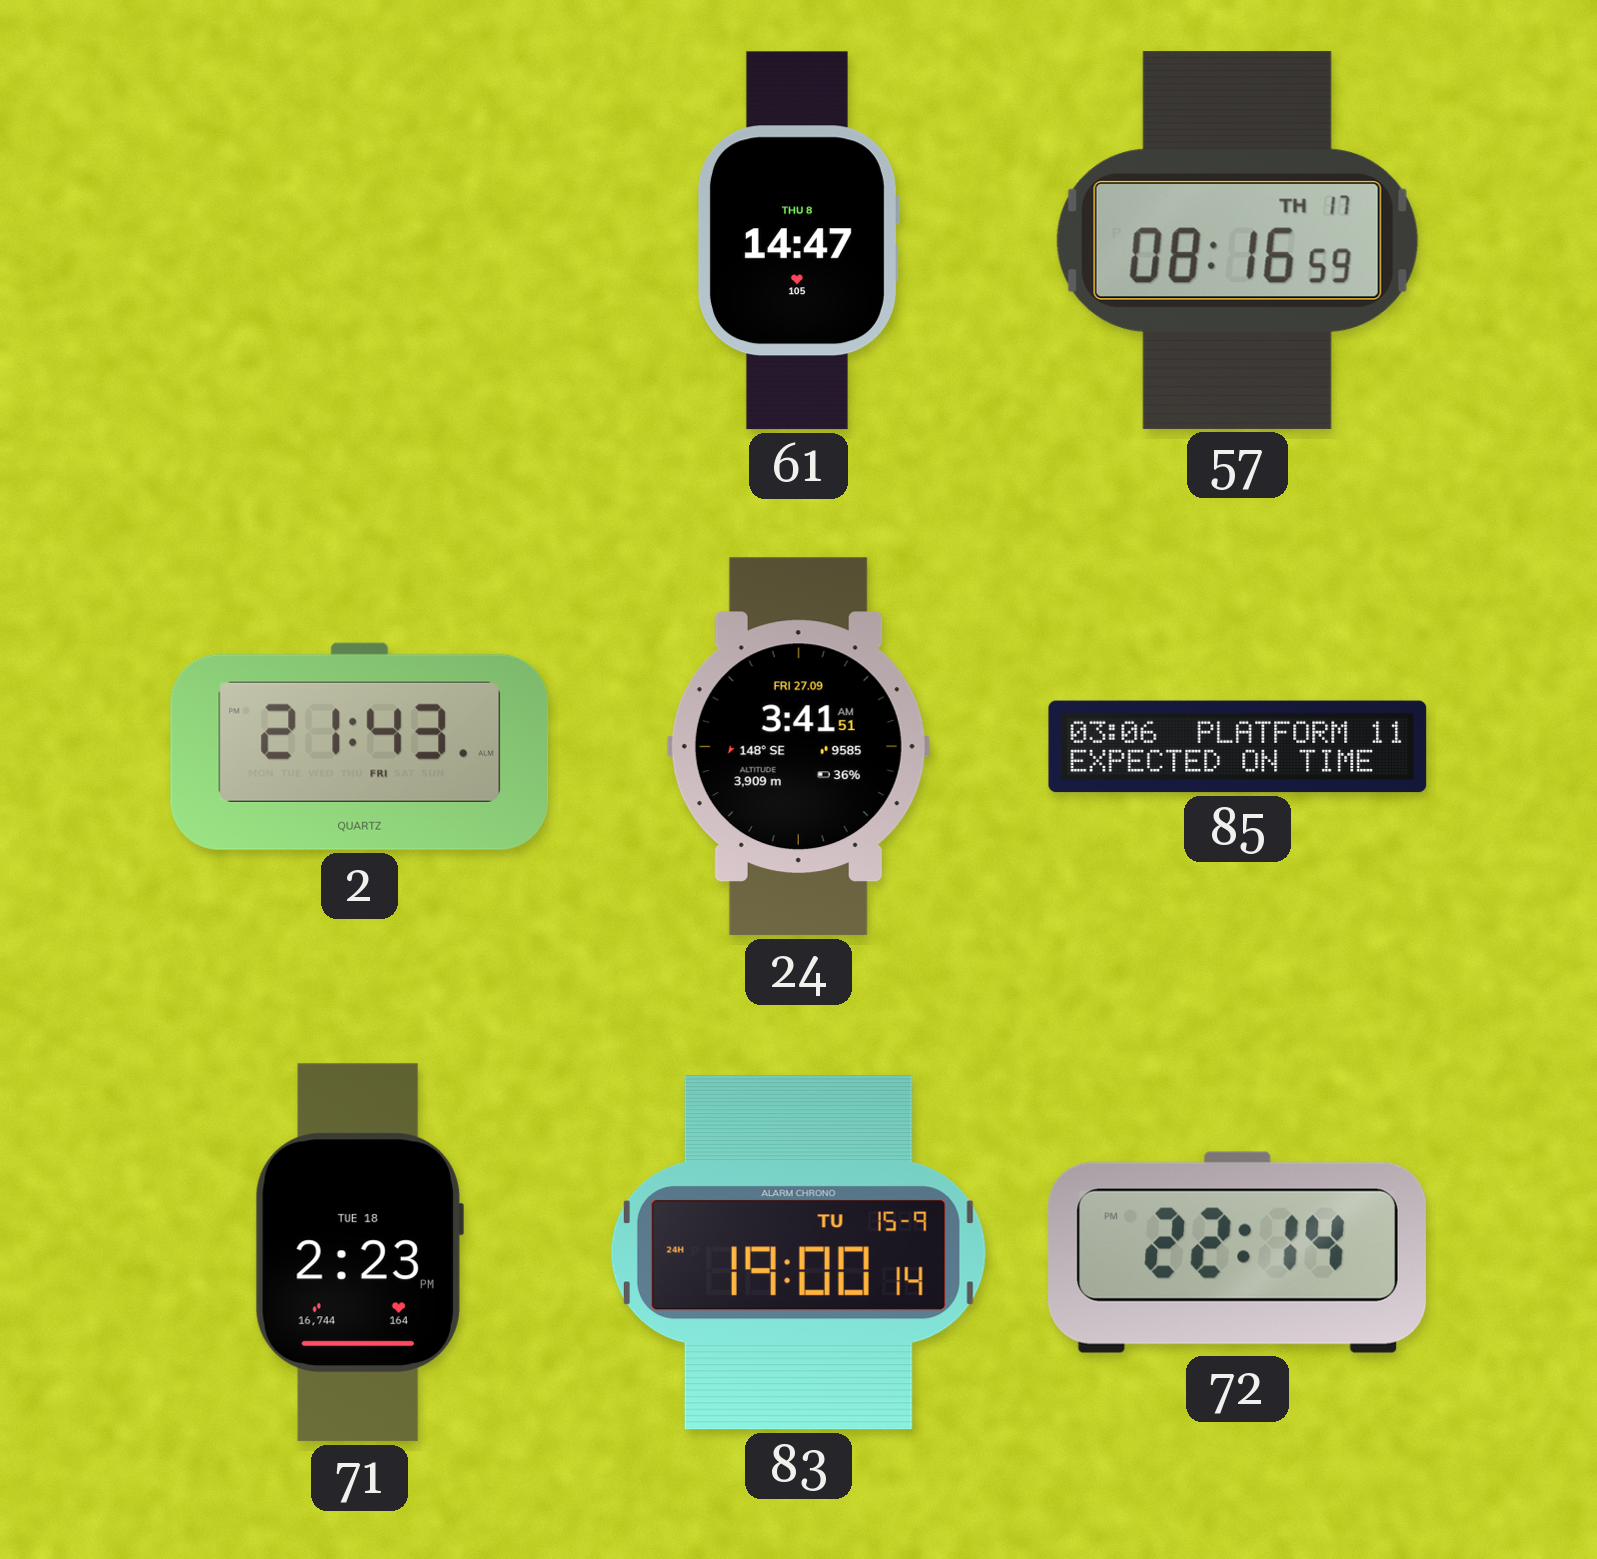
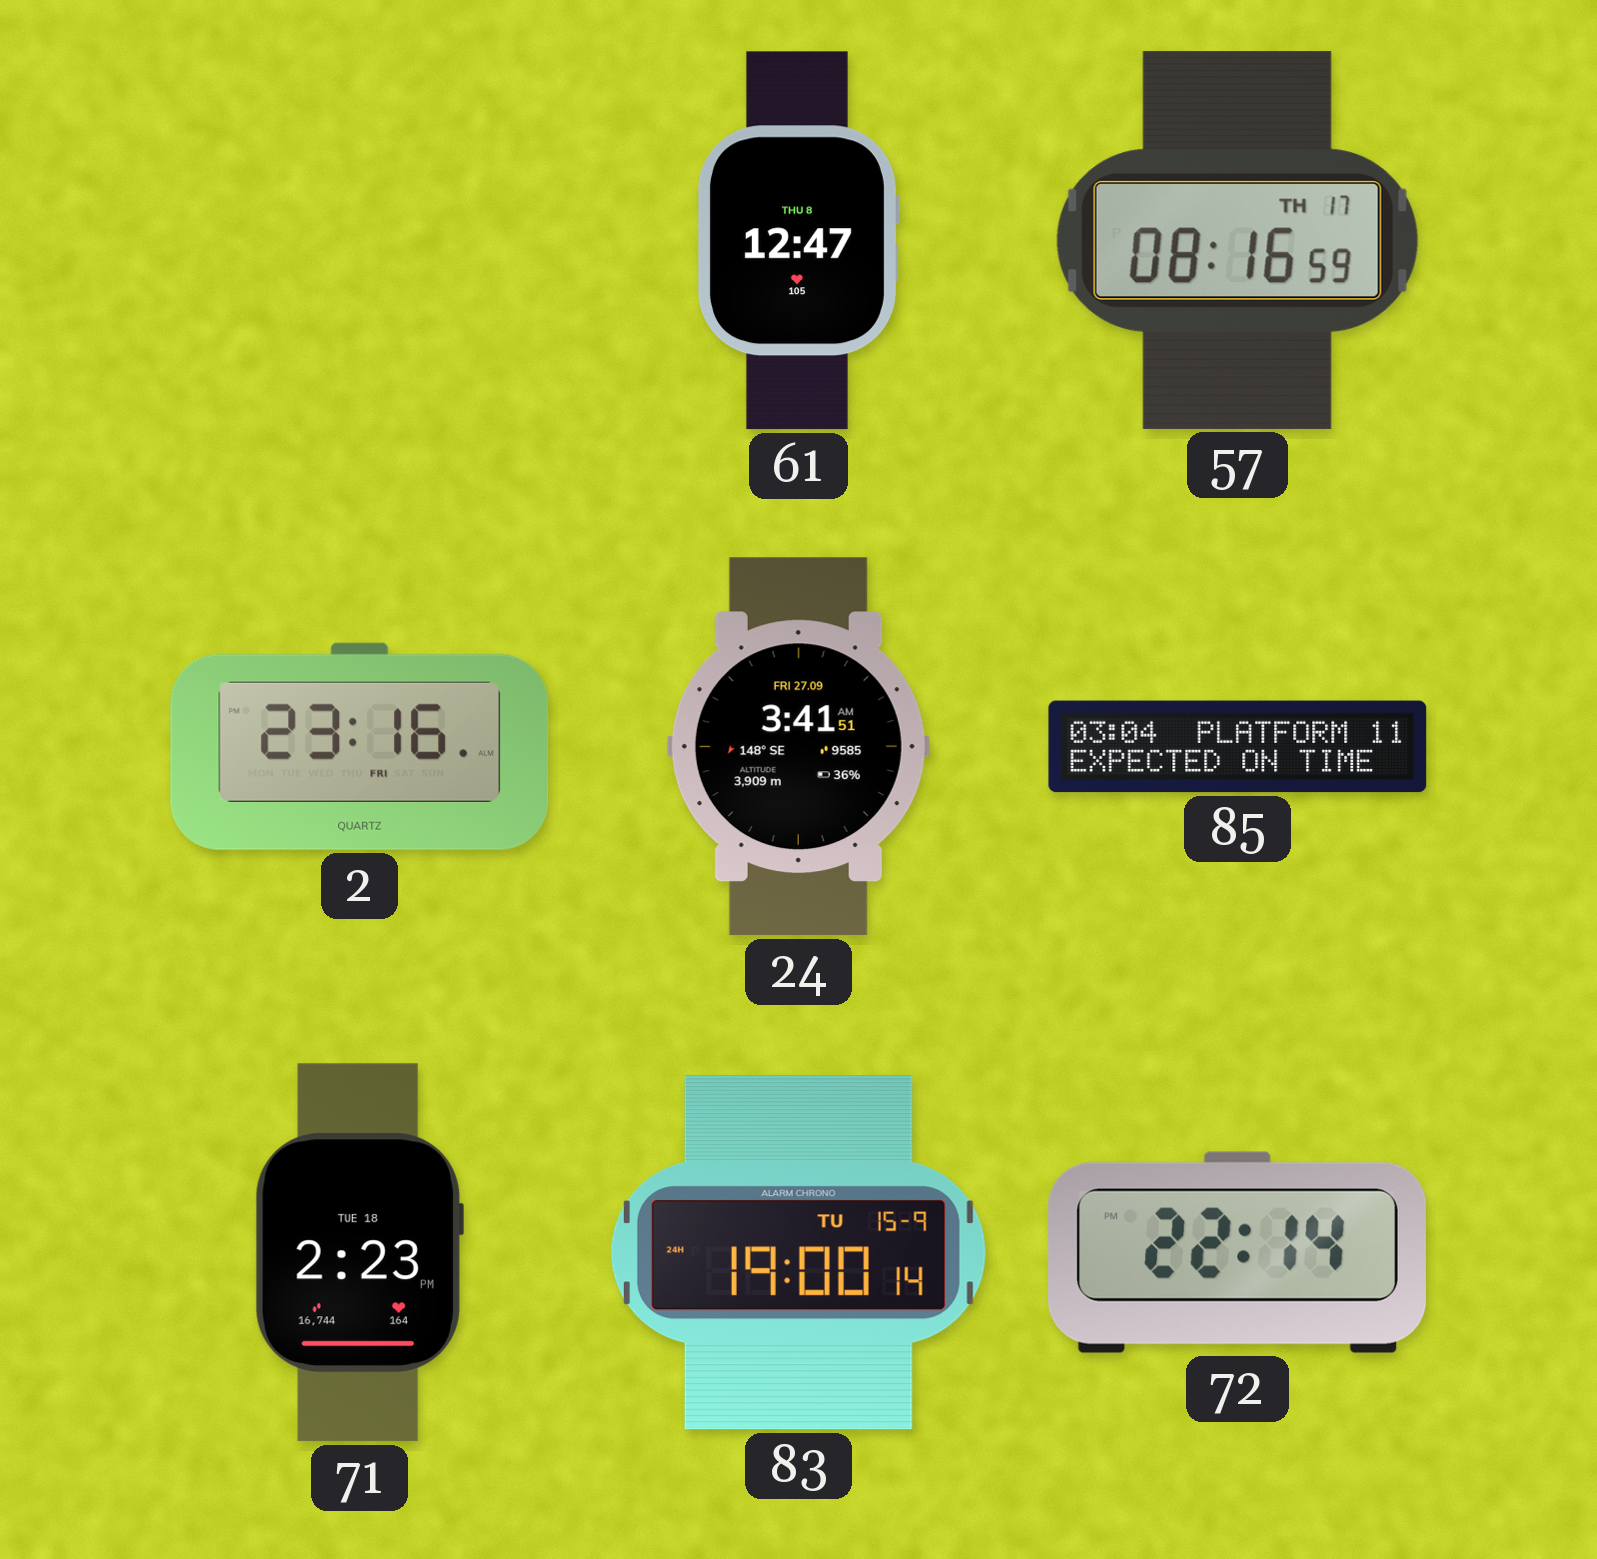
61: 14:47 -> 12:47
2: 21:43 -> 23:16
85: 03:06 -> 03:04
